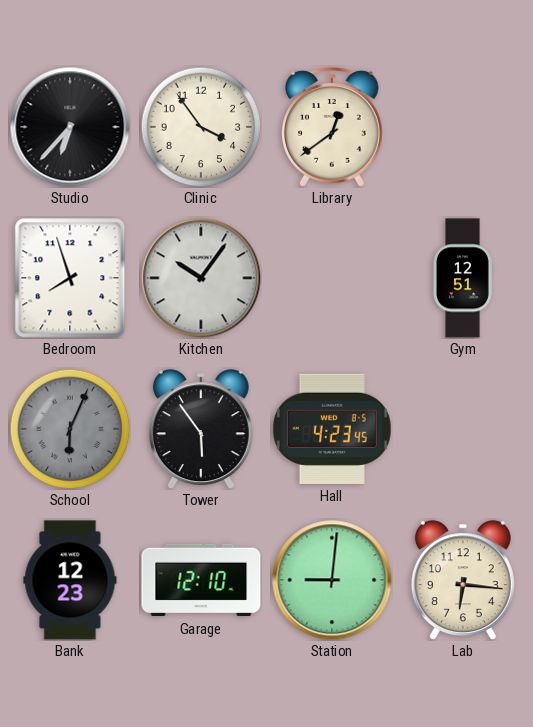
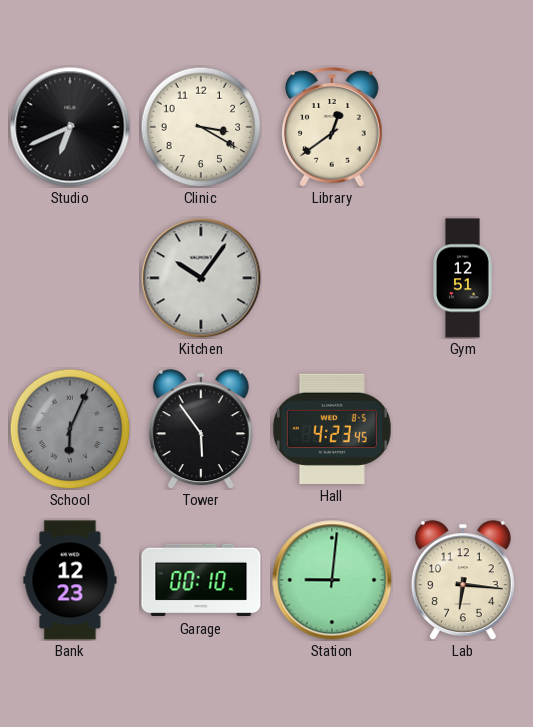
Studio: 6:37 -> 6:41
Clinic: 3:54 -> 3:20
Bedroom: 7:57 -> none
Garage: 12:10 -> 00:10
